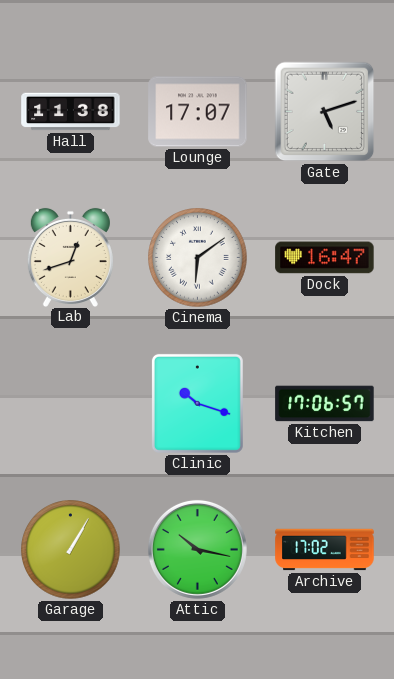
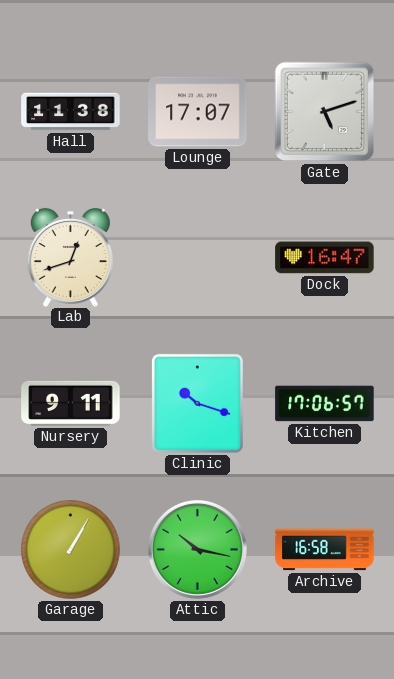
Cinema: 6:09 -> none
Nursery: none -> 9:11
Archive: 17:02 -> 16:58
